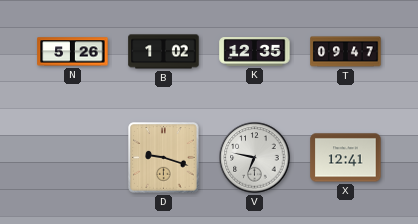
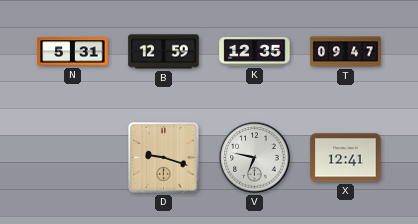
N: 5:26 -> 5:31
B: 1:02 -> 12:59
